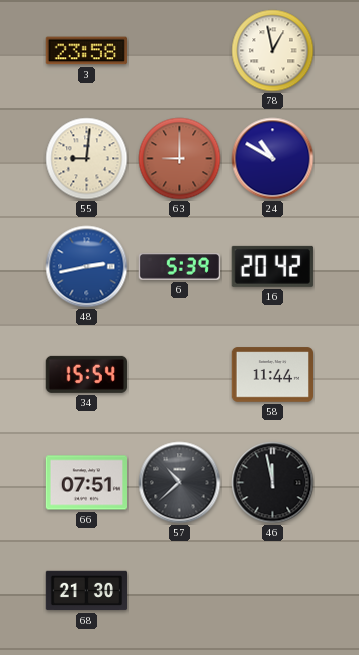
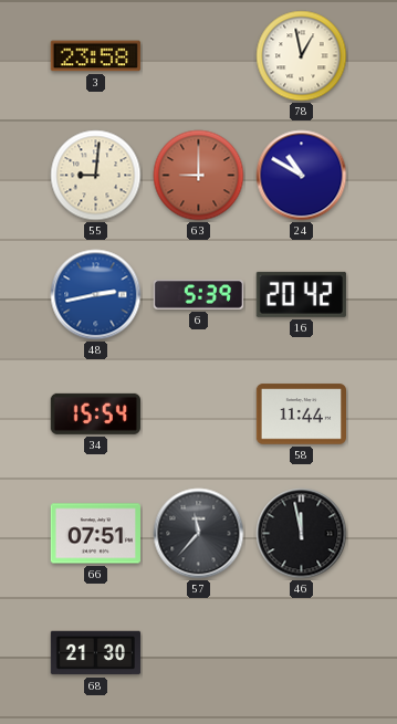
57: 10:38 -> 11:37
